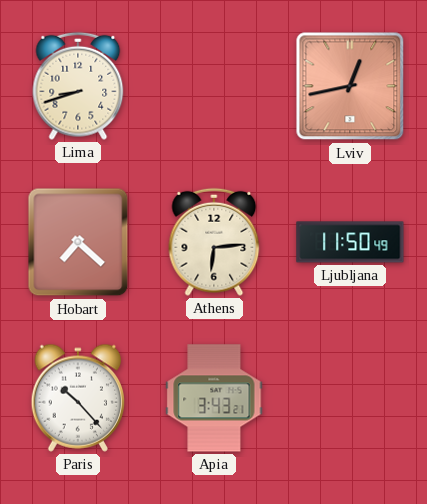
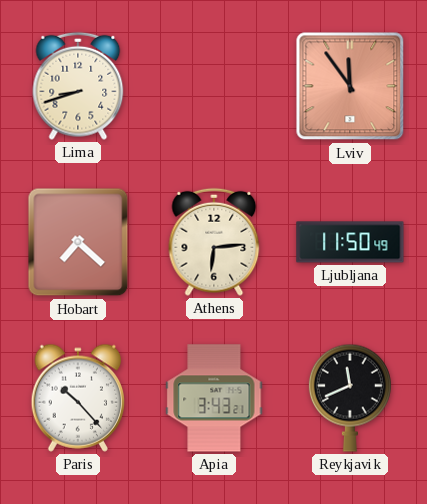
Lviv: 12:43 -> 11:54
Reykjavik: none -> 11:41
